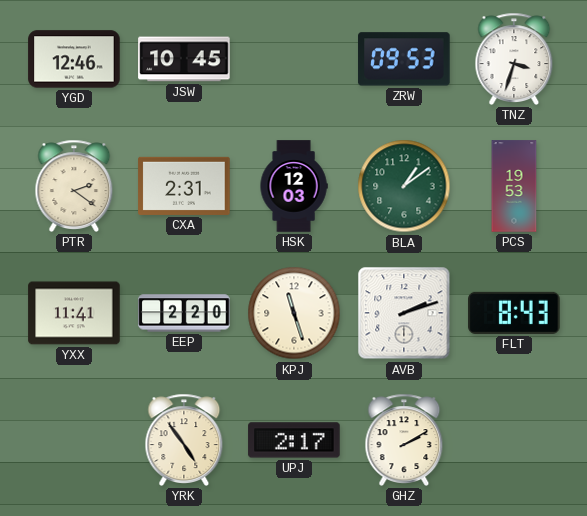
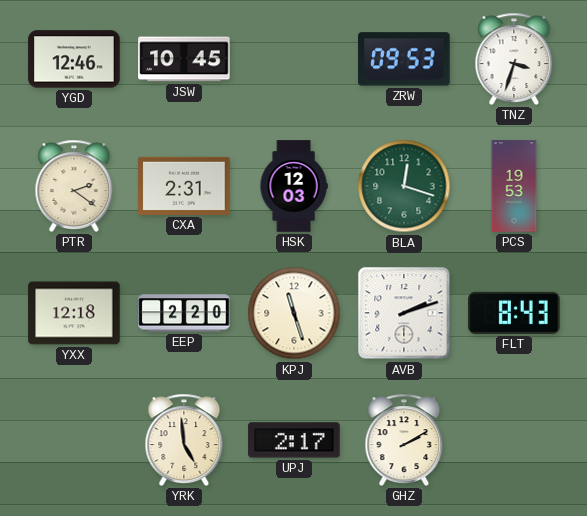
BLA: 1:09 -> 12:18
YXX: 11:41 -> 12:18
YRK: 4:54 -> 4:59
